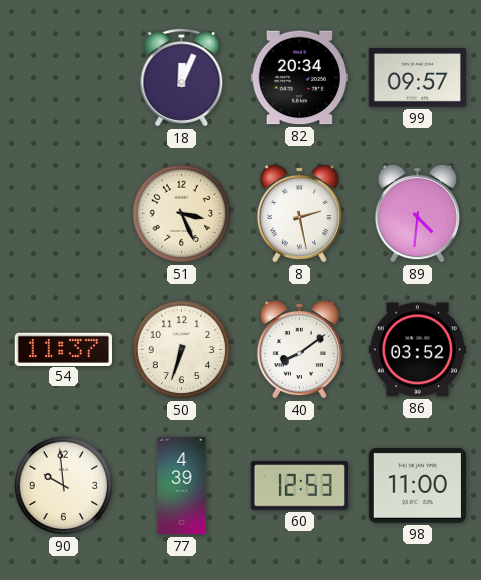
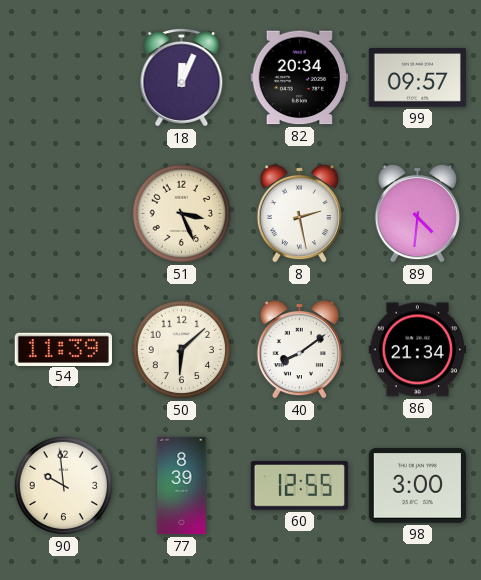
54: 11:37 -> 11:39
50: 6:33 -> 6:08
86: 03:52 -> 21:34
77: 4:39 -> 8:39
60: 12:53 -> 12:55
98: 11:00 -> 3:00
